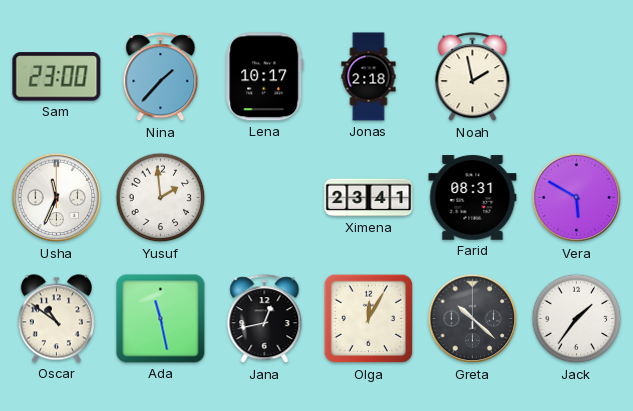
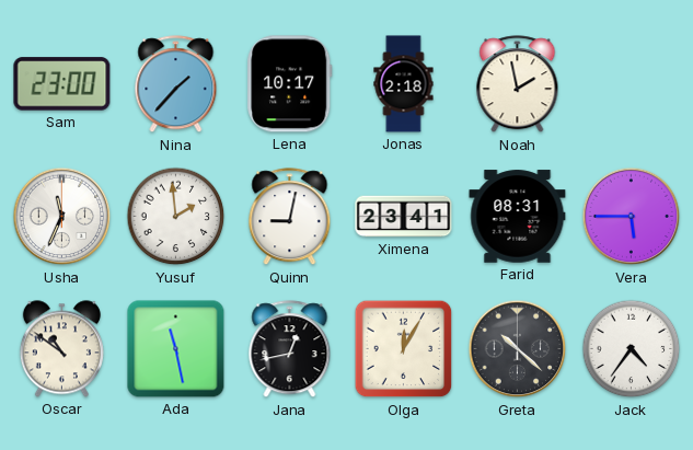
Quinn: none -> 9:02
Vera: 5:50 -> 5:45
Jack: 1:36 -> 4:36
